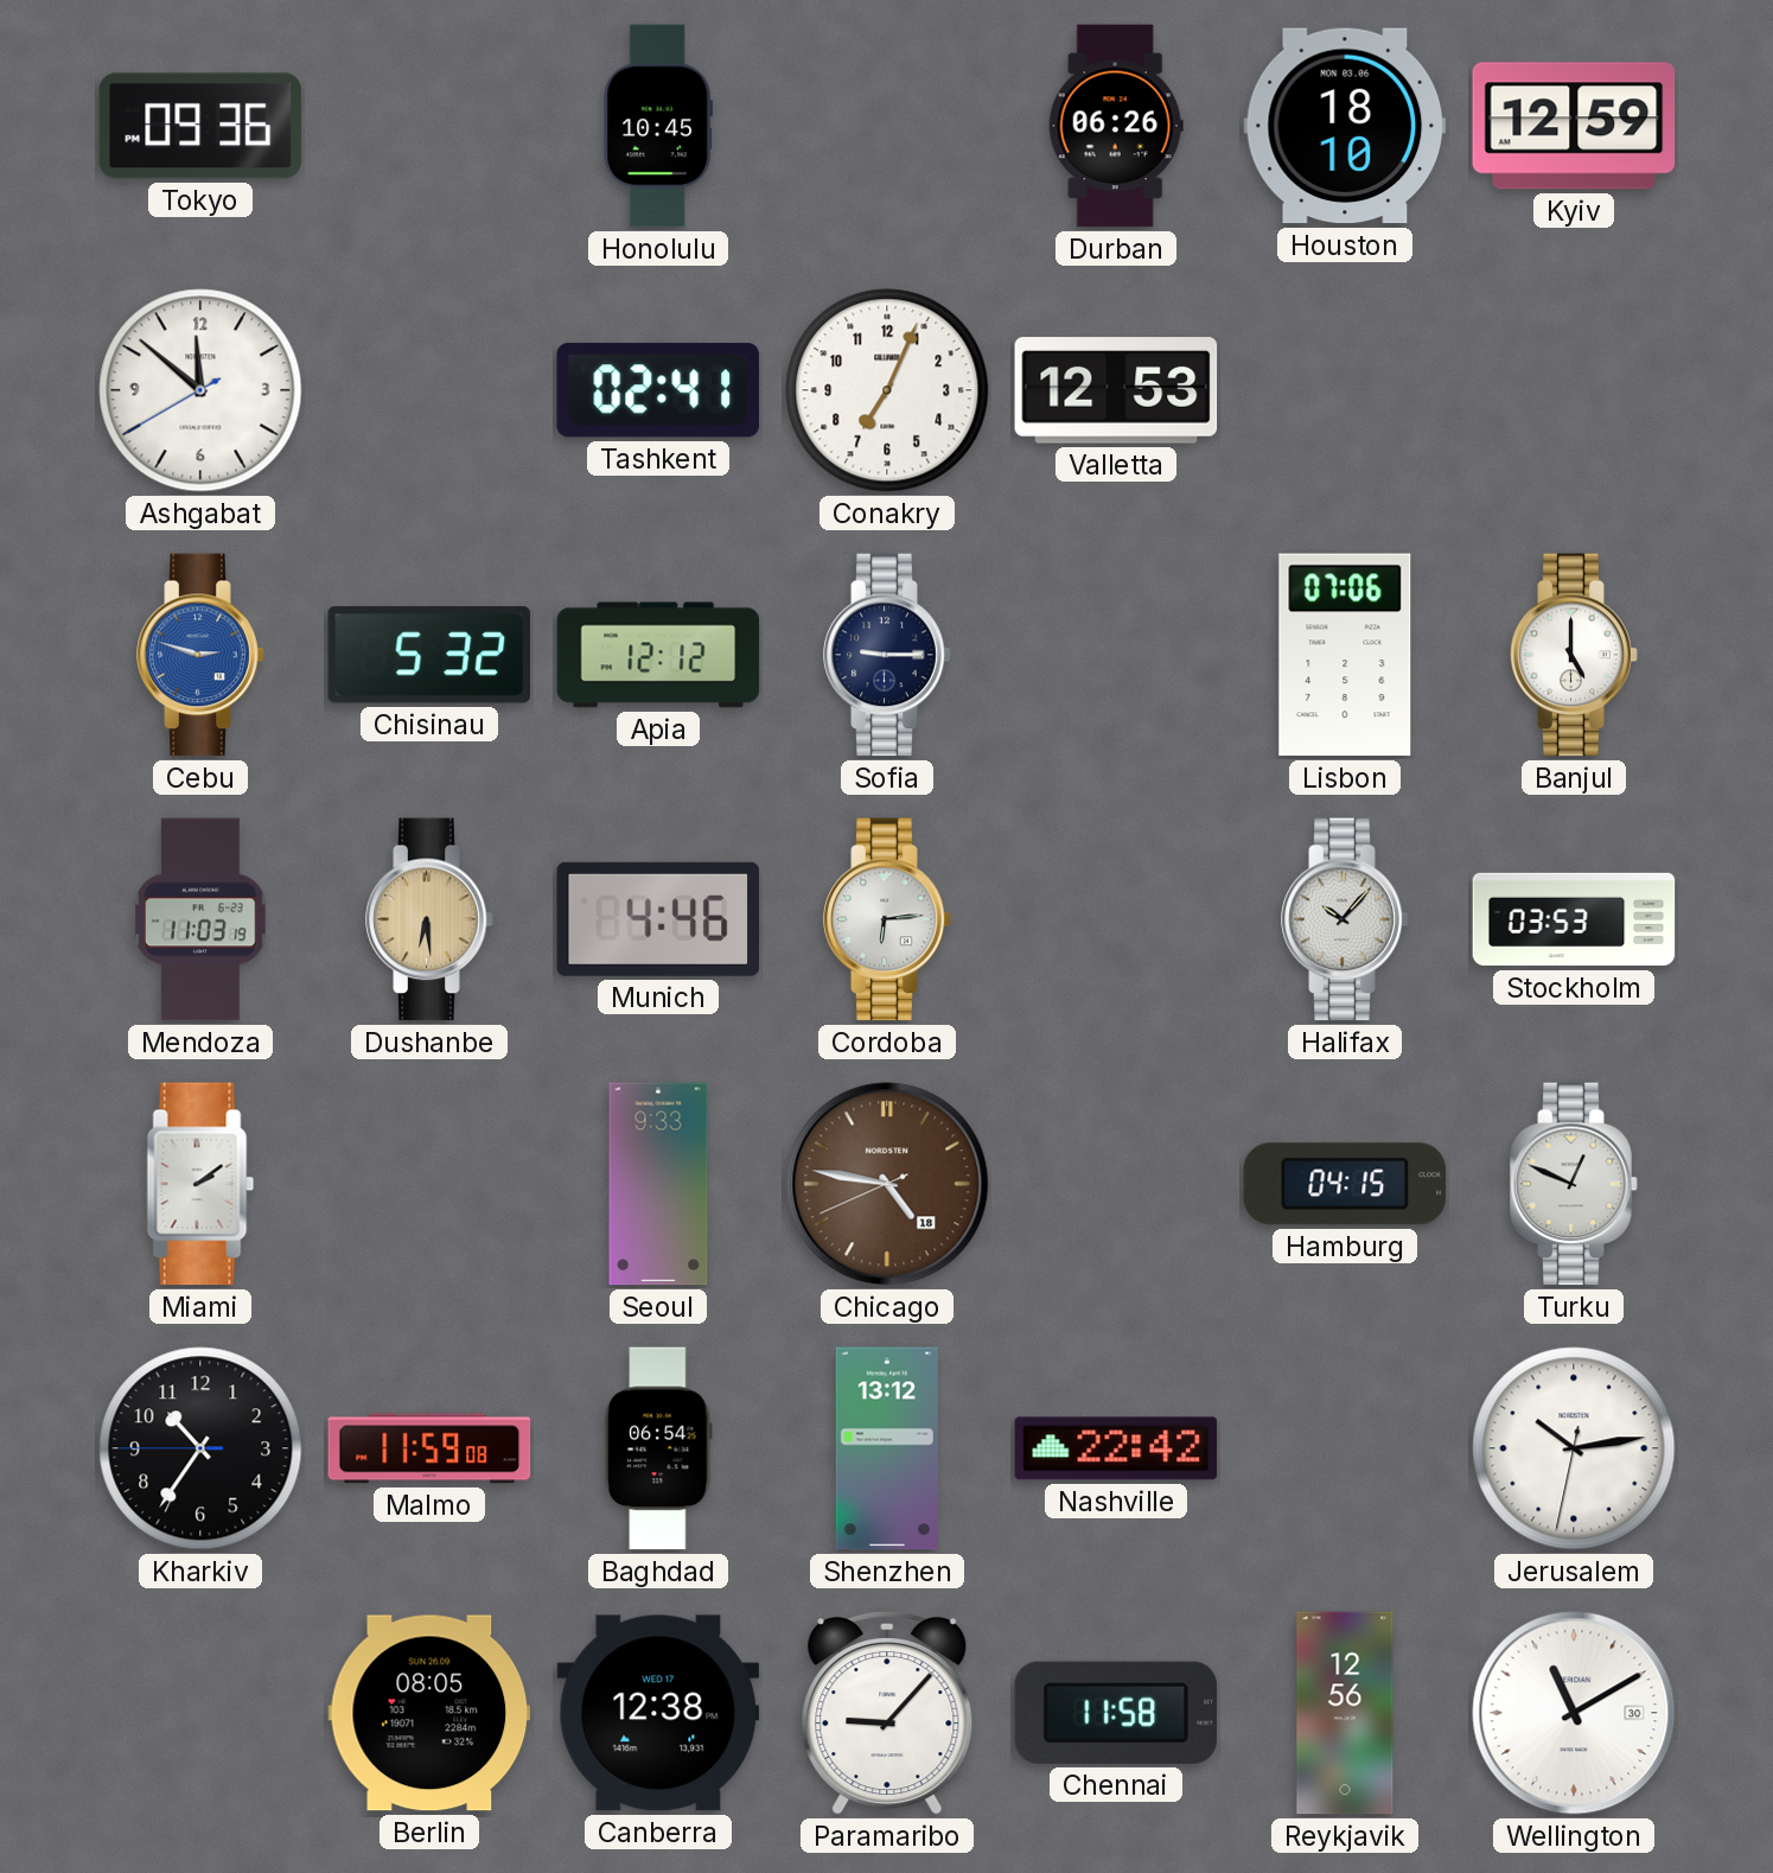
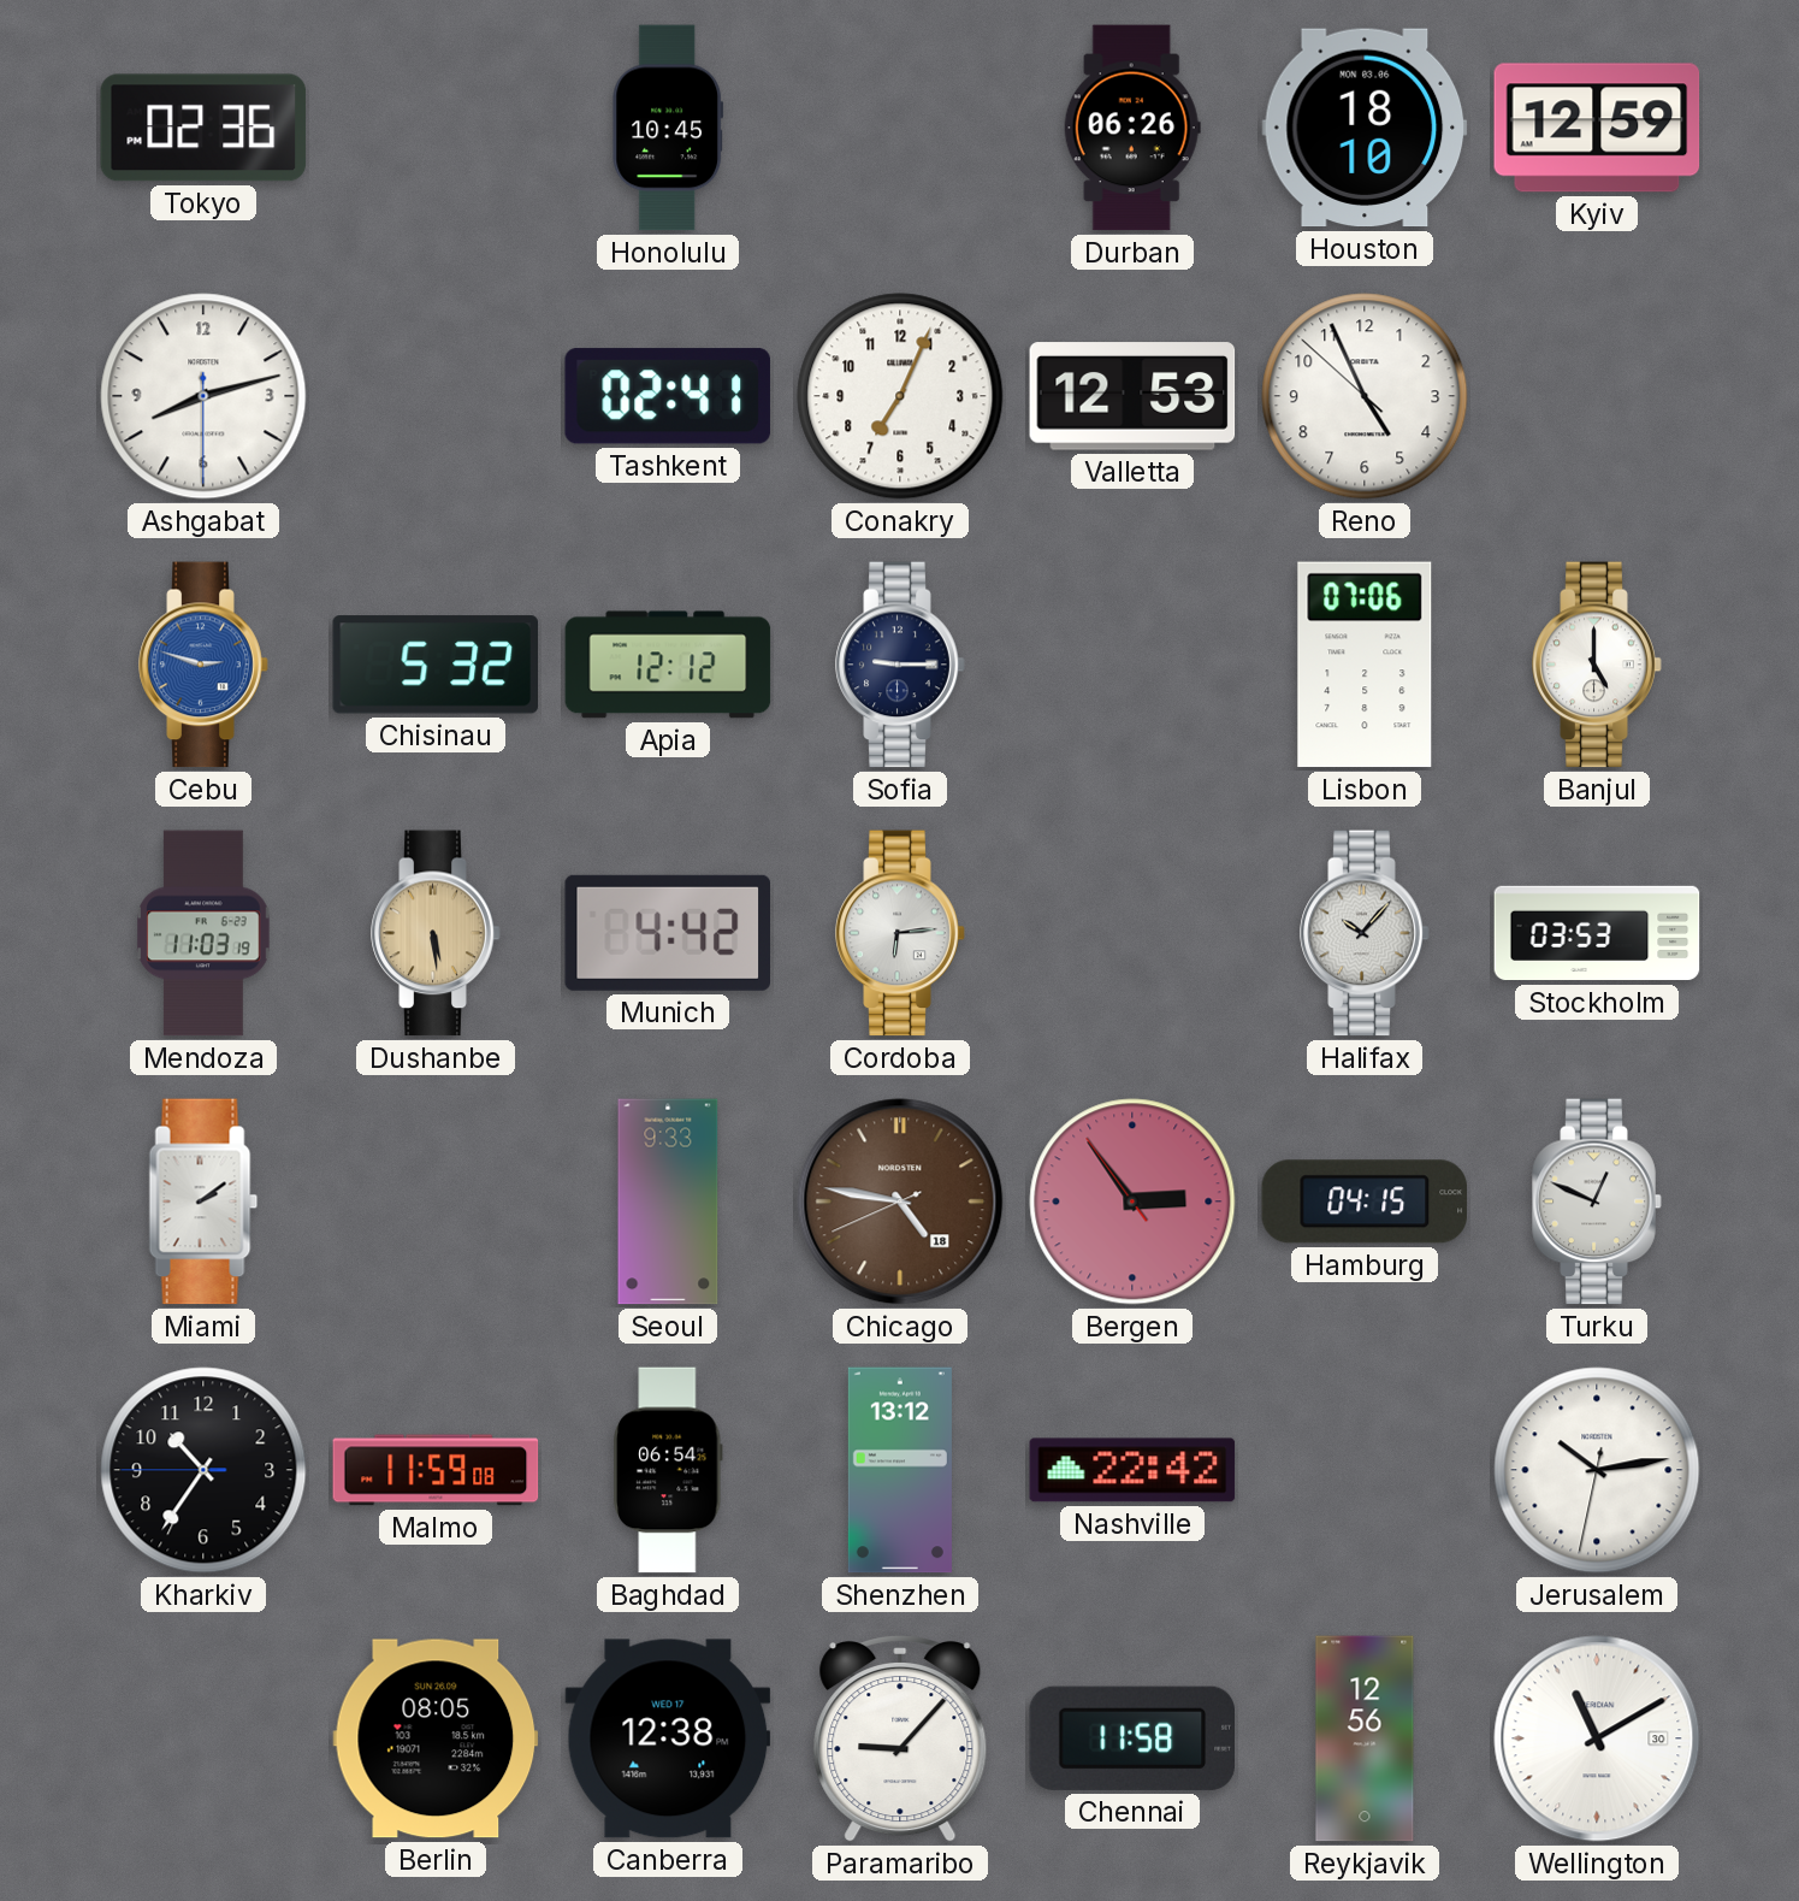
Tokyo: 09:36 -> 02:36
Ashgabat: 11:51 -> 8:12
Reno: none -> 4:55
Dushanbe: 6:29 -> 5:29
Munich: 4:46 -> 4:42
Bergen: none -> 2:53
